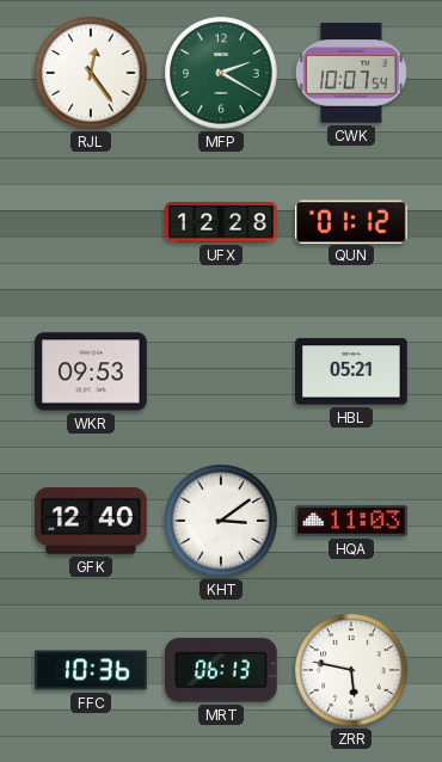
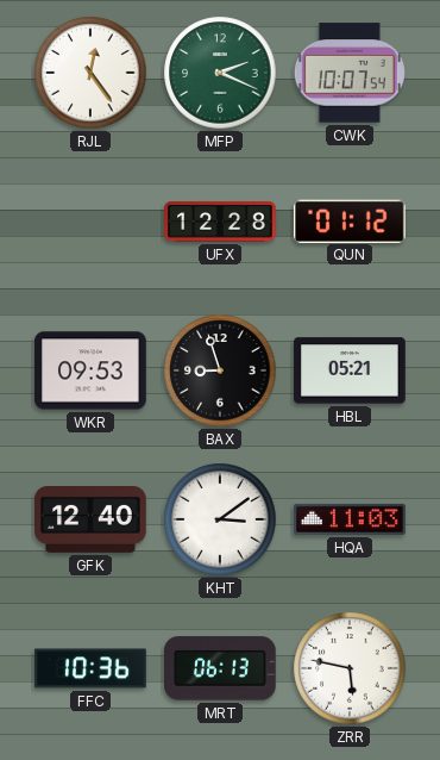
MFP: 2:20 -> 2:19
BAX: none -> 8:57
